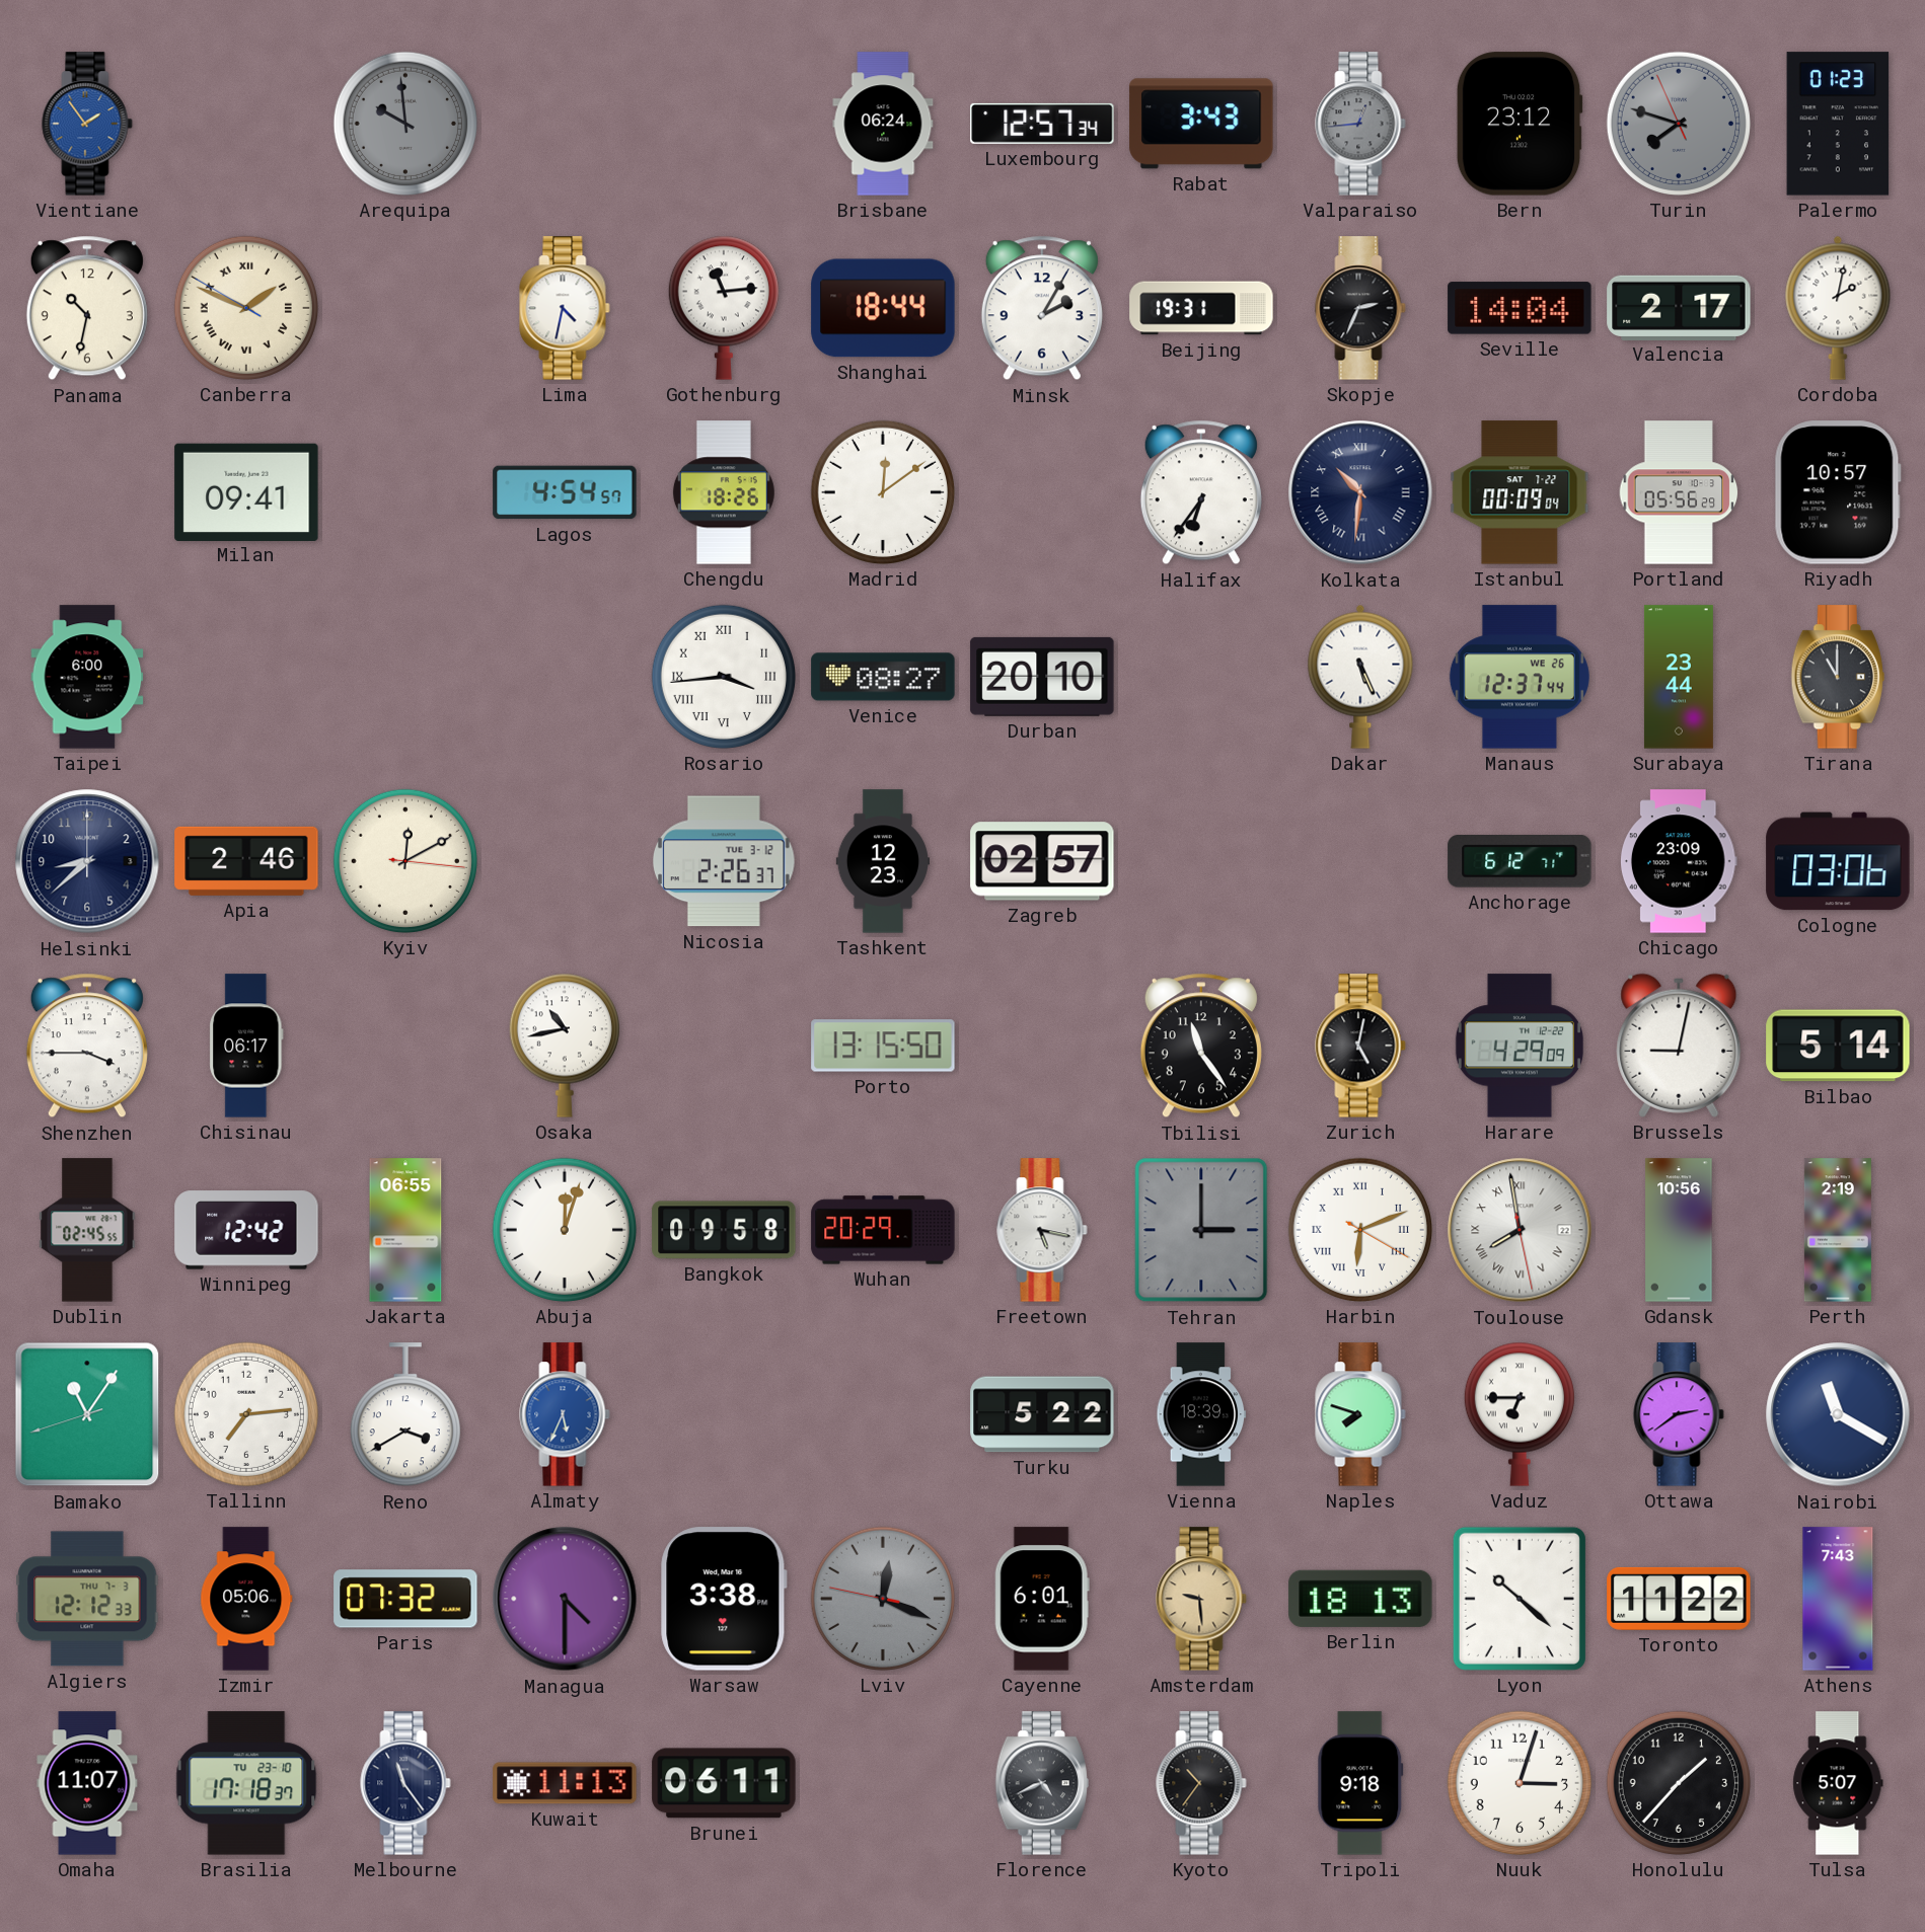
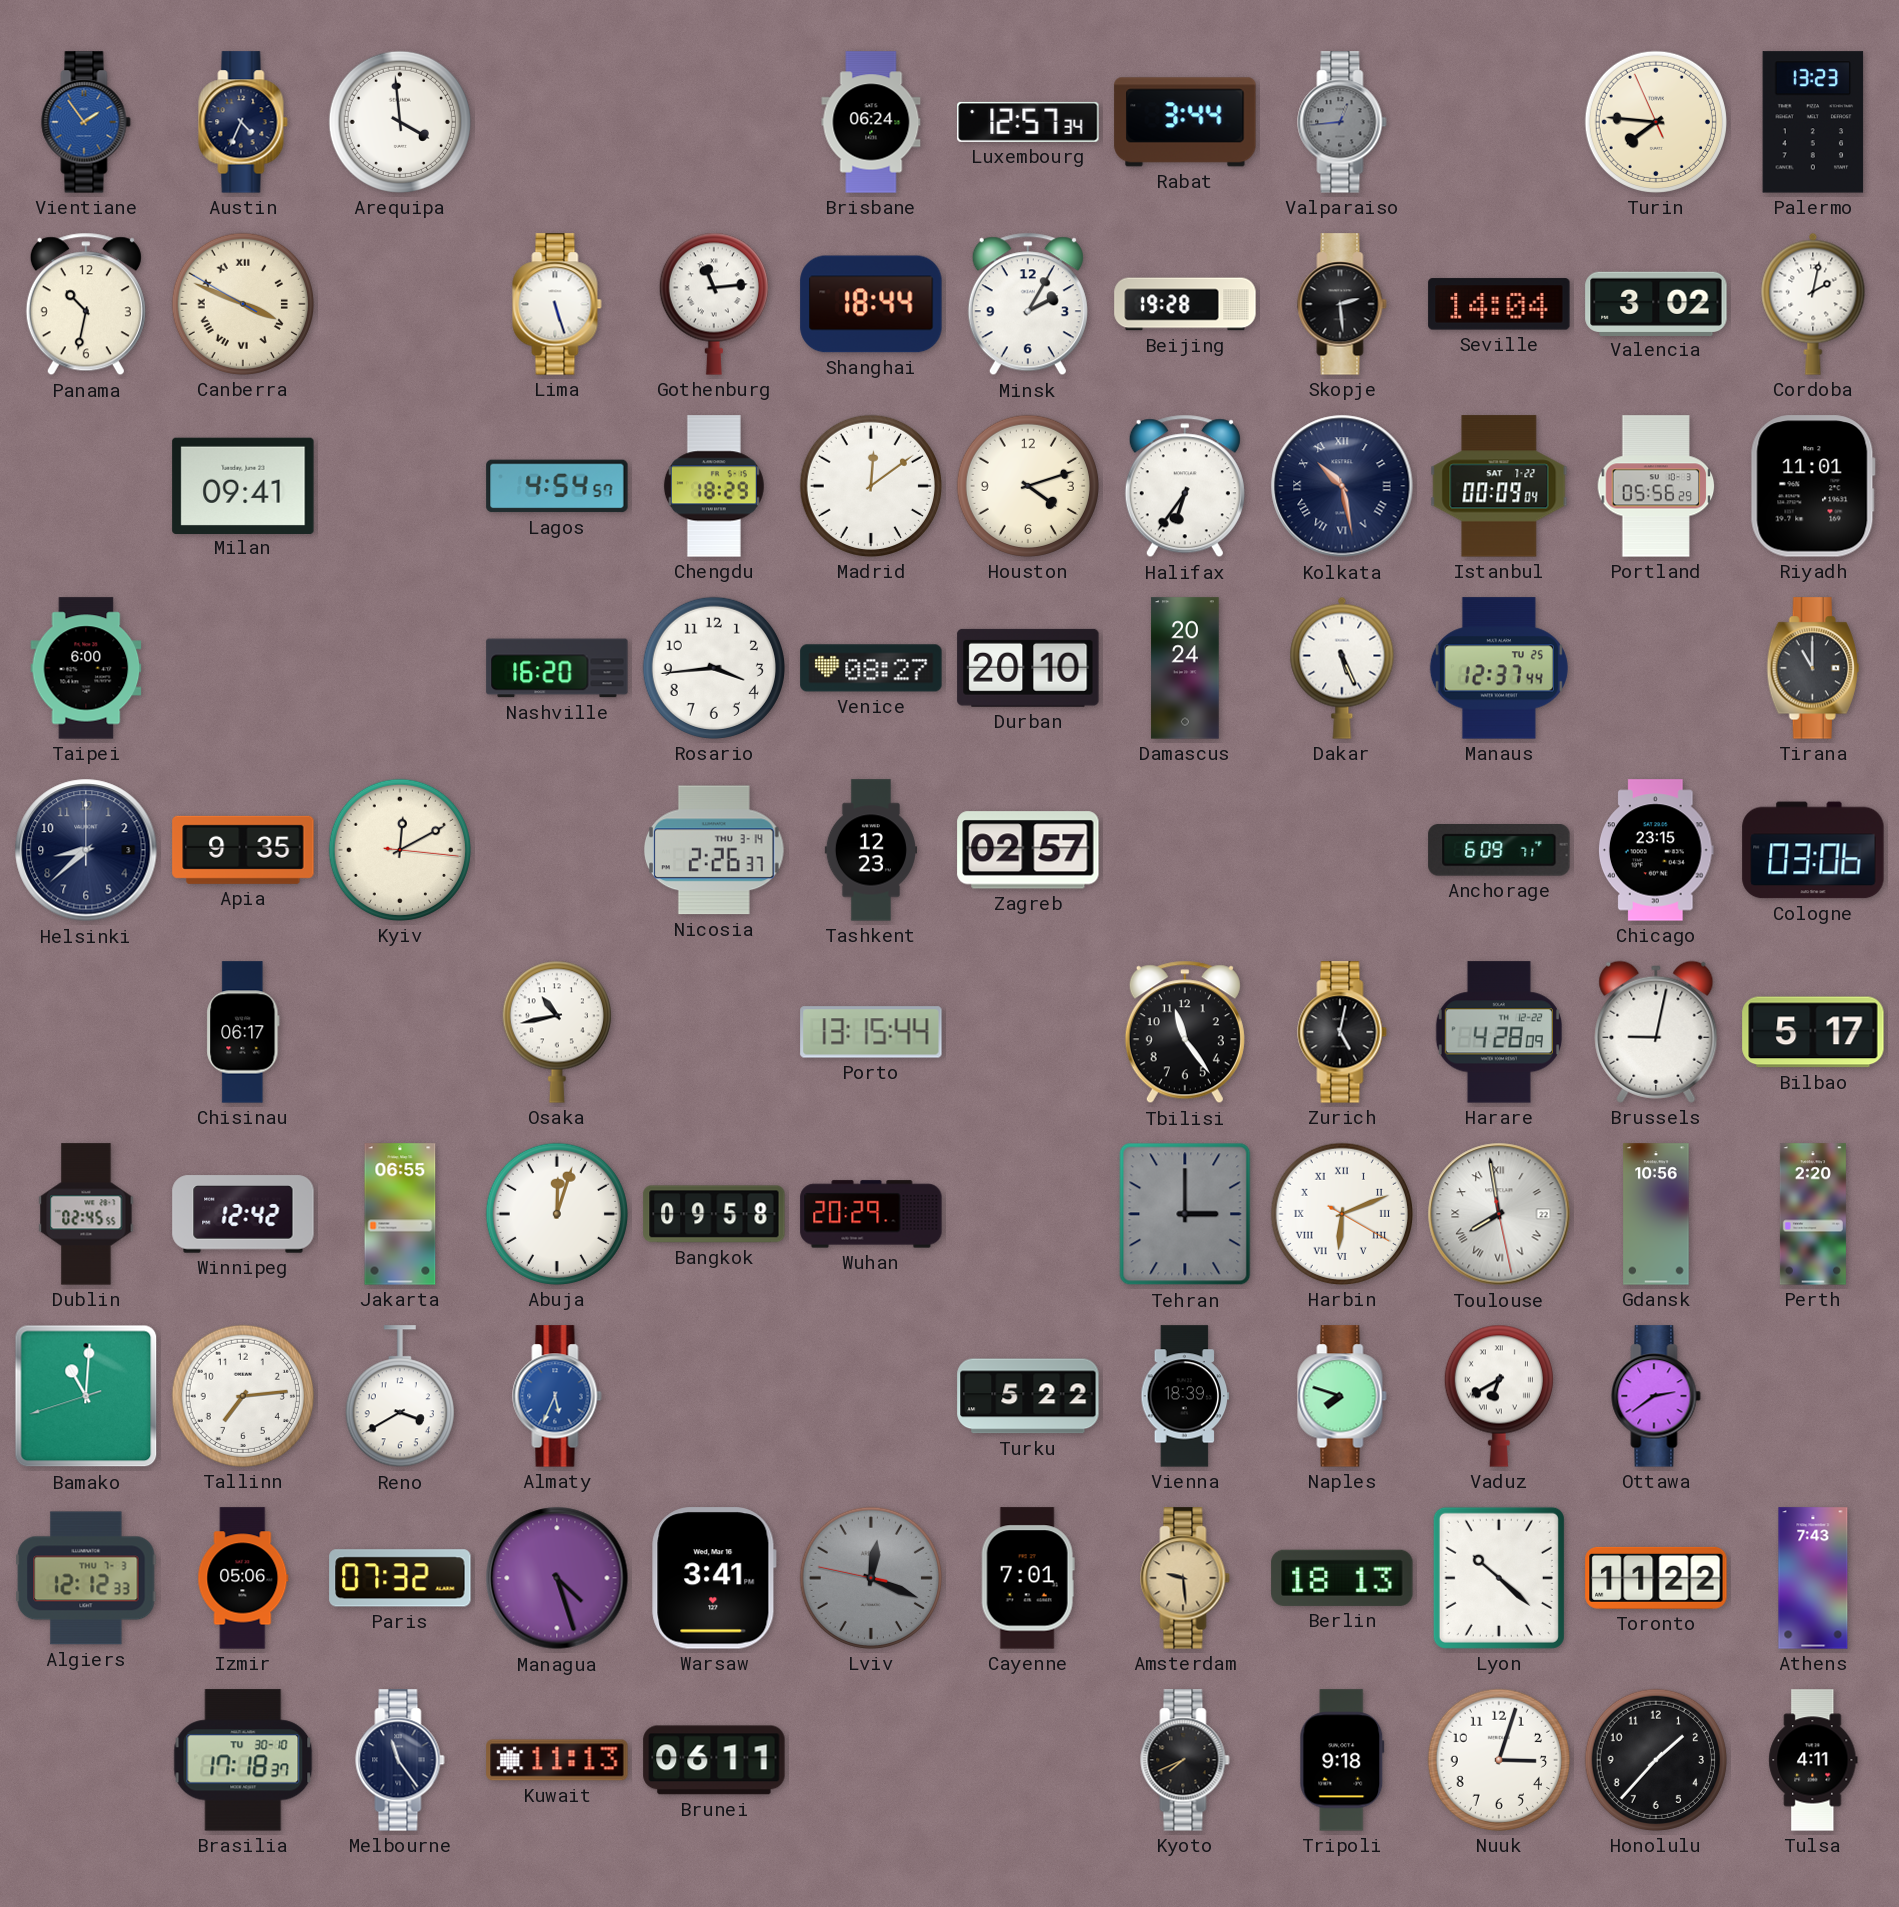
Austin: none -> 4:34
Arequipa: 9:59 -> 3:59
Arequipa dial: grey -> white
Rabat: 3:43 -> 3:44
Bern: 23:12 -> none
Turin: 7:47 -> 7:45
Turin dial: grey -> cream
Palermo: 01:23 -> 13:23
Canberra: 1:48 -> 3:48
Lima: 4:32 -> 5:27
Beijing: 19:31 -> 19:28
Skopje: 2:34 -> 2:29
Valencia: 2:17 -> 3:02
Chengdu: 18:26 -> 18:29
Houston: none -> 4:12
Kolkata: 10:31 -> 10:28
Riyadh: 10:57 -> 11:01
Nashville: none -> 16:20
Rosario numerals: Roman -> Arabic
Damascus: none -> 20:24
Manaus date: WE 26 -> TU 25
Surabaya: 23:44 -> none
Apia: 2:46 -> 9:35
Nicosia date: TUE 3-12 -> THU 3-14
Anchorage: 6:12 -> 6:09
Chicago: 23:09 -> 23:15
Shenzhen: 3:45 -> none
Porto: 13:15:50 -> 13:15:44
Harare: 4:29 -> 4:28
Bilbao: 5:14 -> 5:17
Freetown: 5:17 -> none
Perth: 2:19 -> 2:20
Bamako: 11:05 -> 11:00
Vaduz: 6:45 -> 6:40
Nairobi: 11:20 -> none
Managua: 4:30 -> 4:27
Warsaw: 3:38 -> 3:41
Cayenne: 6:01 -> 7:01
Omaha: 11:07 -> none
Brasilia date: TU 23-10 -> TU 30-10
Florence: 4:41 -> none
Kyoto: 10:36 -> 7:41
Tulsa: 5:07 -> 4:11
